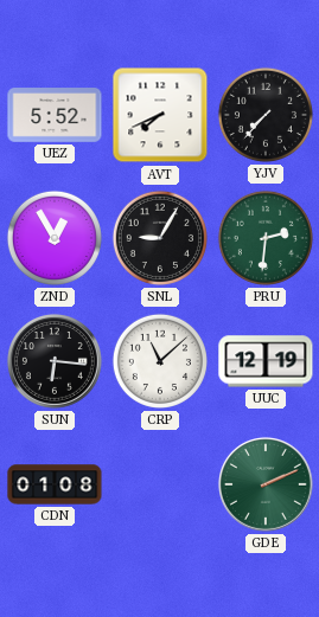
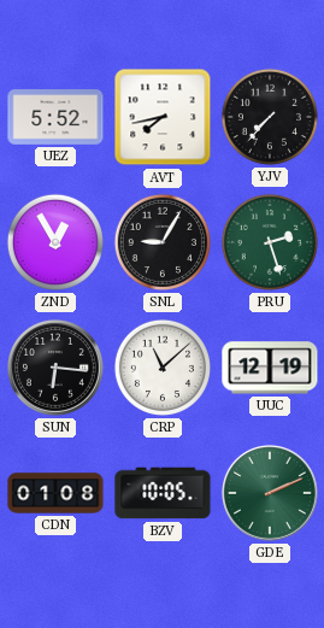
AVT: 7:41 -> 7:43
PRU: 2:31 -> 2:27
BZV: none -> 10:05
